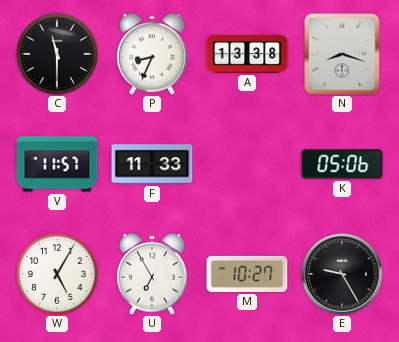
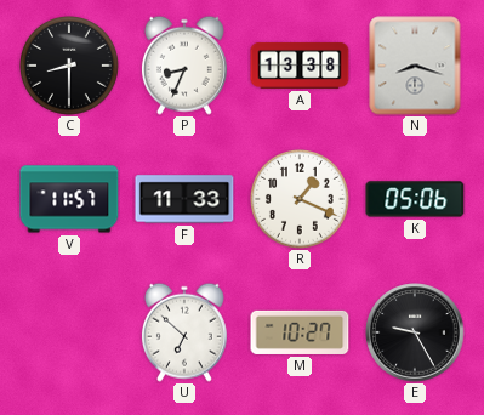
C: 11:30 -> 8:30
R: none -> 1:19
W: 5:05 -> none
U: 6:55 -> 6:52
